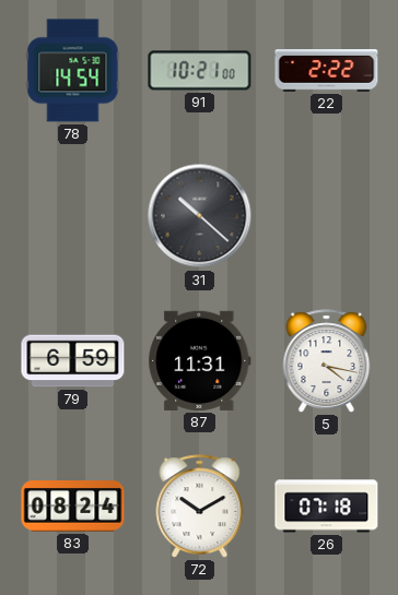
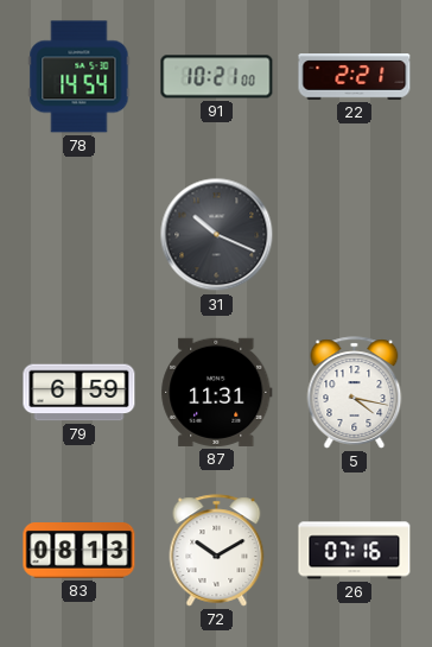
22: 2:22 -> 2:21
31: 10:22 -> 10:19
83: 08:24 -> 08:13
26: 07:18 -> 07:16
